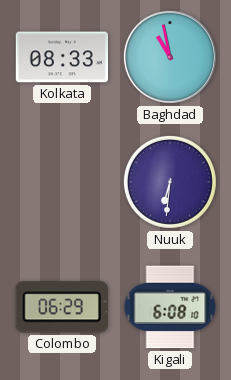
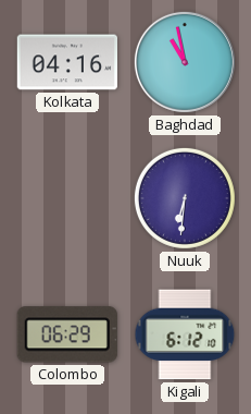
Kolkata: 08:33 -> 04:16
Kigali: 6:08 -> 6:12
